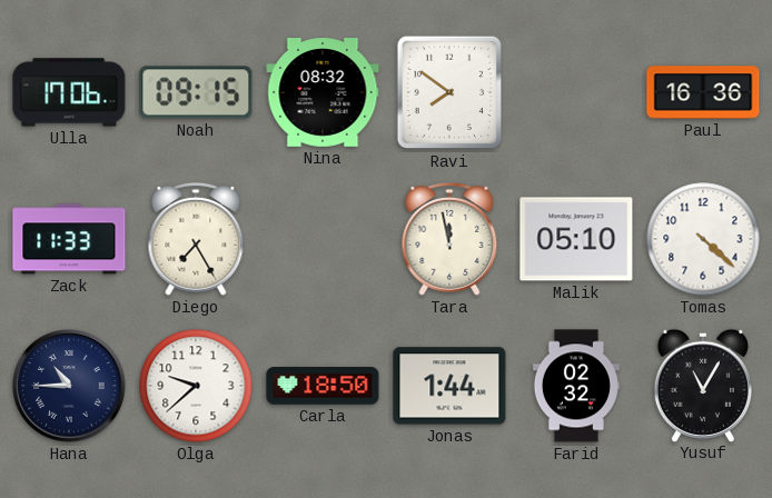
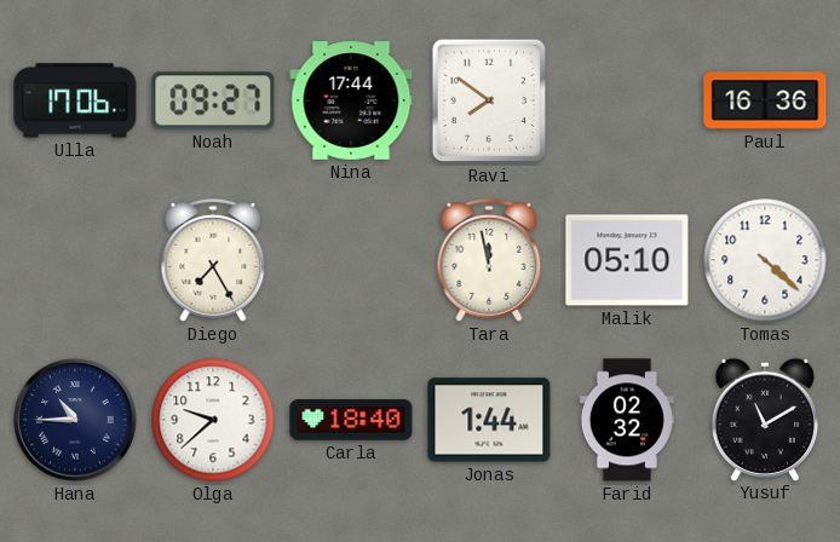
Noah: 09:15 -> 09:27
Nina: 08:32 -> 17:44
Zack: 11:33 -> none
Carla: 18:50 -> 18:40
Yusuf: 11:05 -> 11:10
